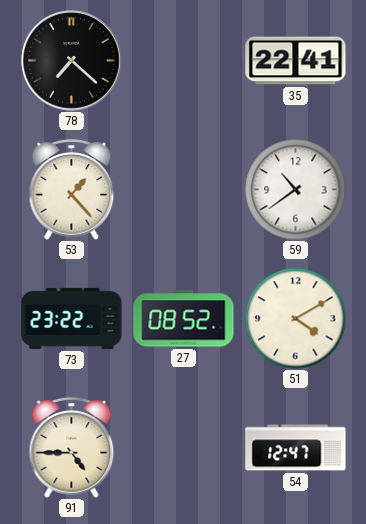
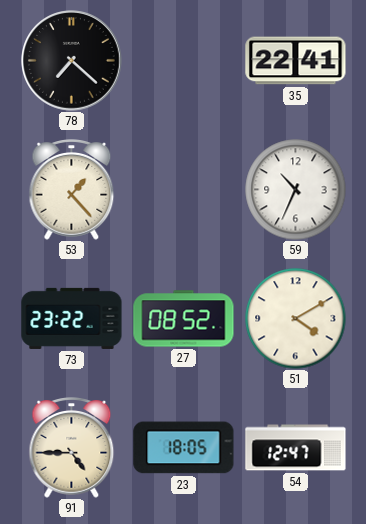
59: 10:39 -> 10:34
23: none -> 18:05
